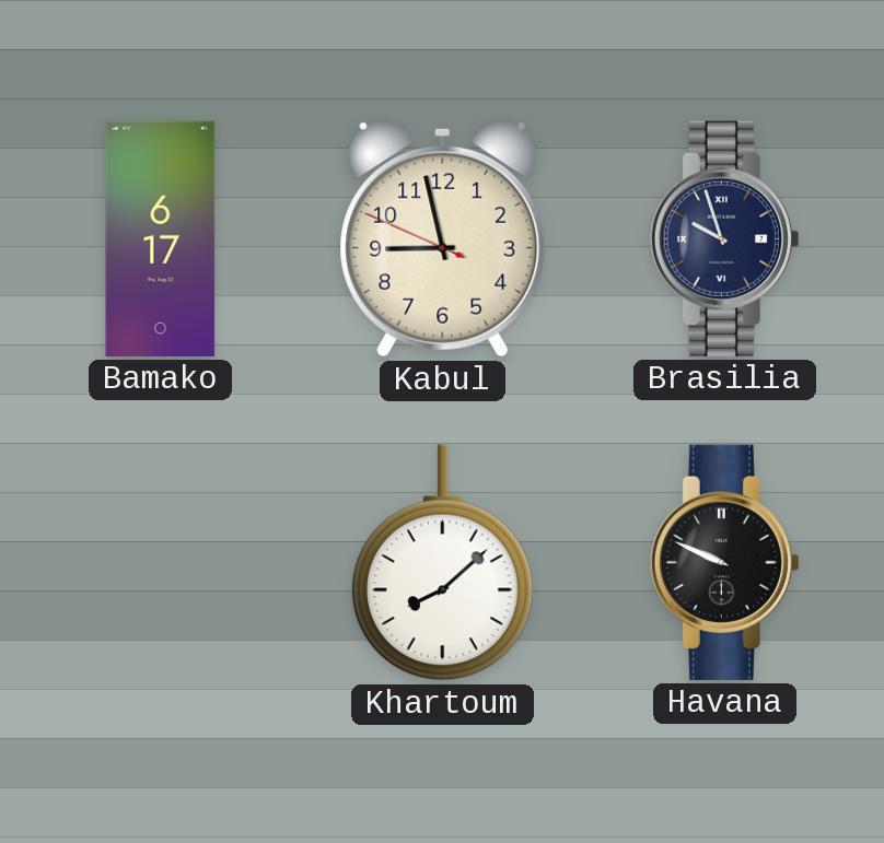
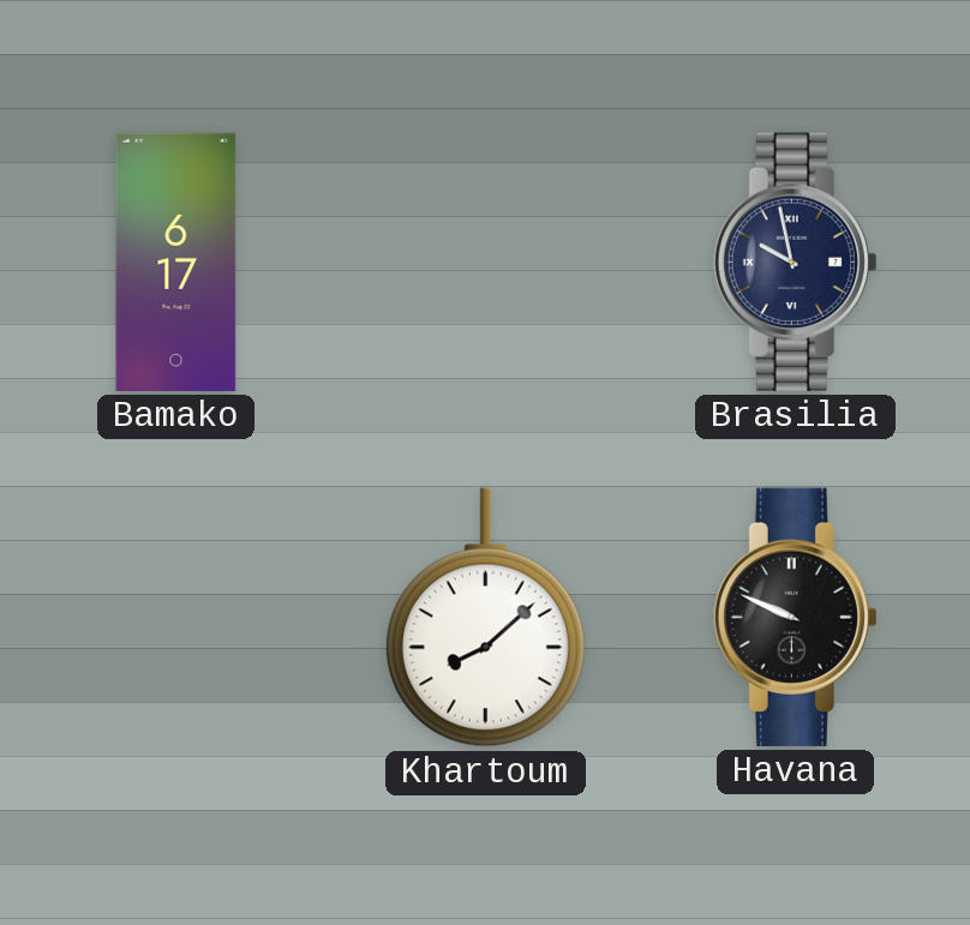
Kabul: 8:57 -> none
Brasilia: 9:57 -> 9:58
